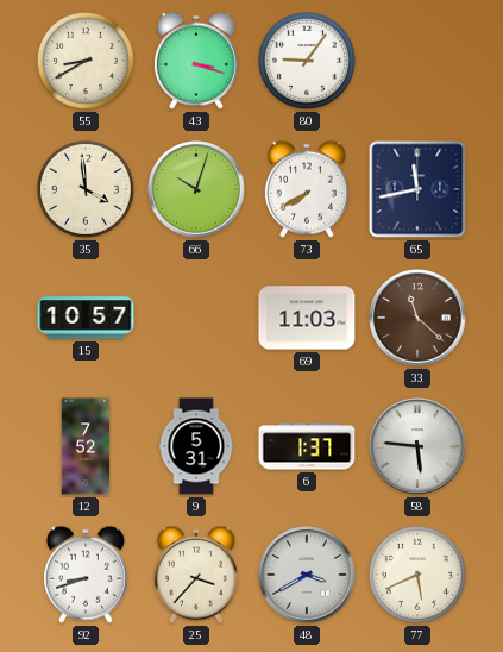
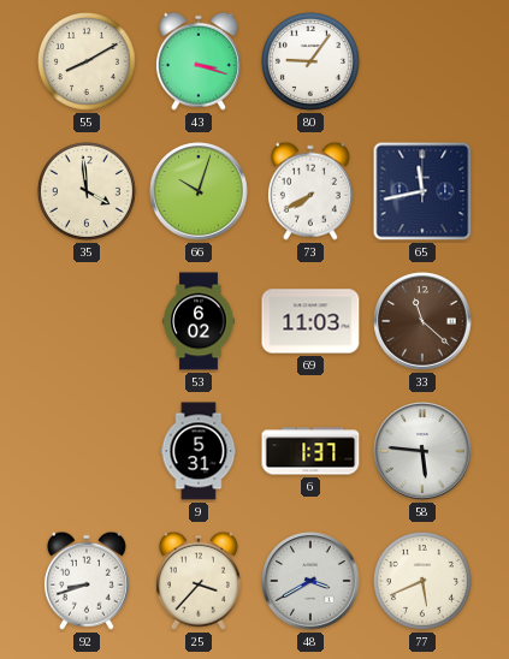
55: 8:40 -> 8:10
15: 10:57 -> none
53: none -> 6:02
12: 7:52 -> none
